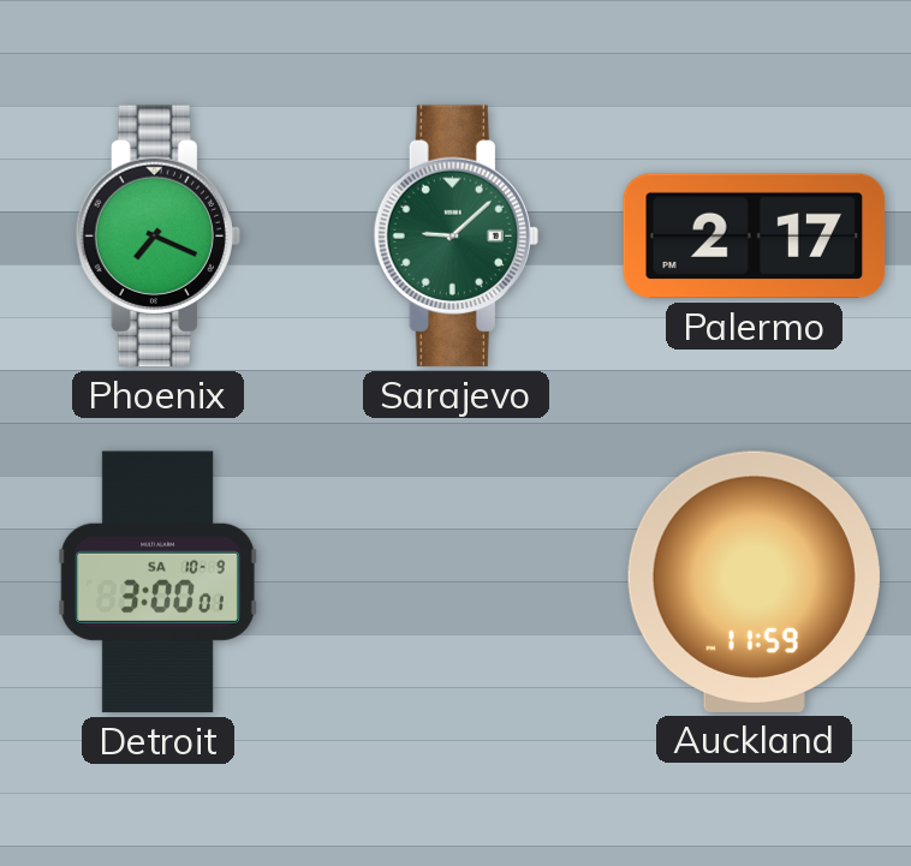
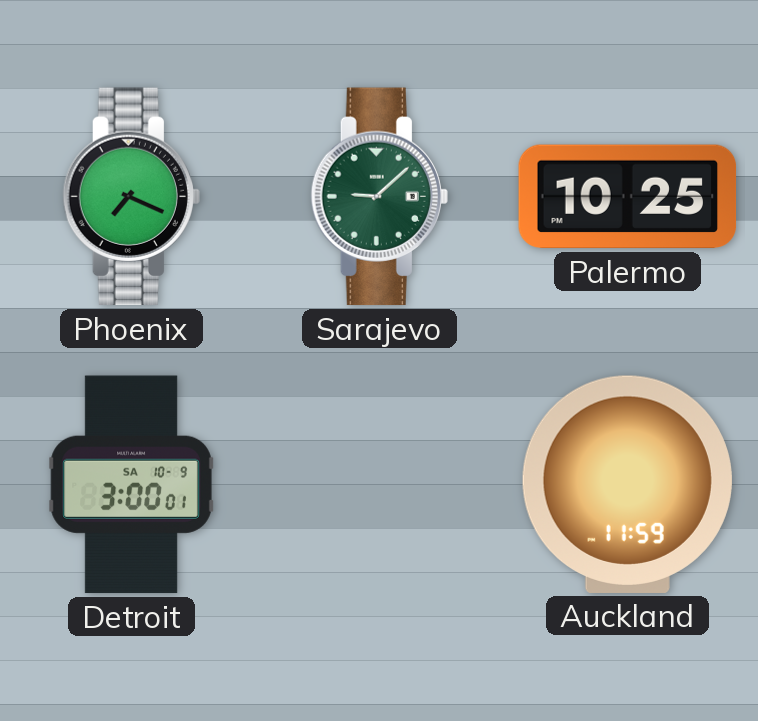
Palermo: 2:17 -> 10:25
